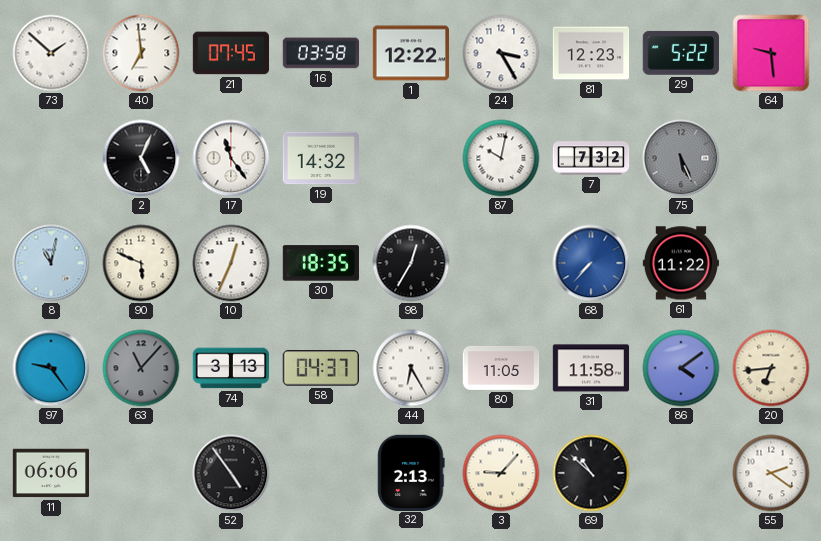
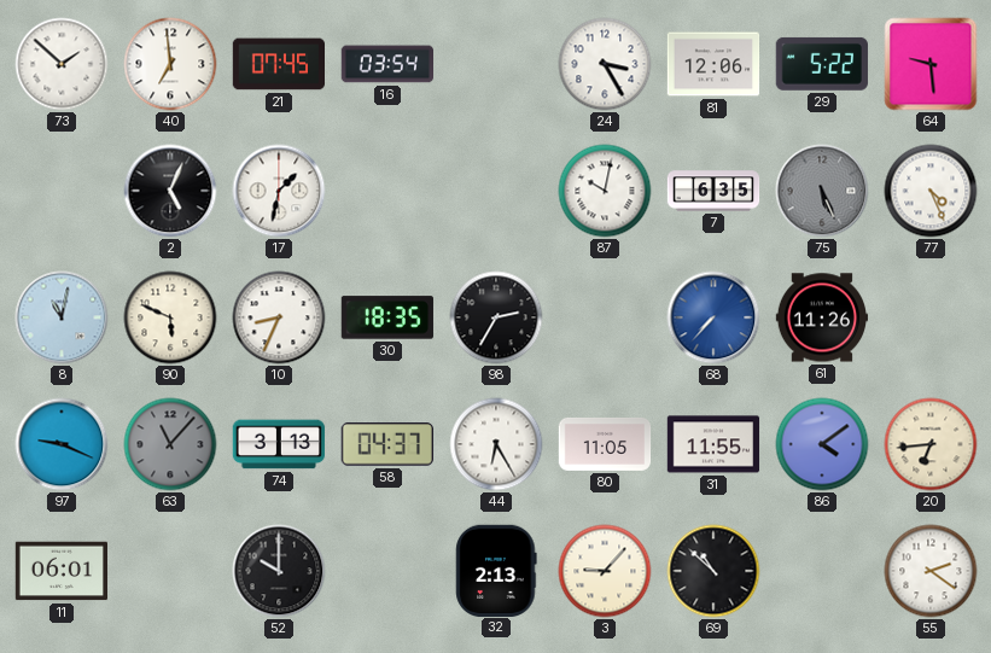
16: 03:58 -> 03:54
1: 12:22 -> none
81: 12:23 -> 12:06
17: 11:24 -> 1:32
19: 14:32 -> none
7: 7:32 -> 6:35
77: none -> 4:26
10: 12:34 -> 8:34
98: 12:35 -> 2:35
61: 11:22 -> 11:26
97: 9:24 -> 9:19
31: 11:58 -> 11:55
11: 06:06 -> 06:01
52: 4:54 -> 10:00
